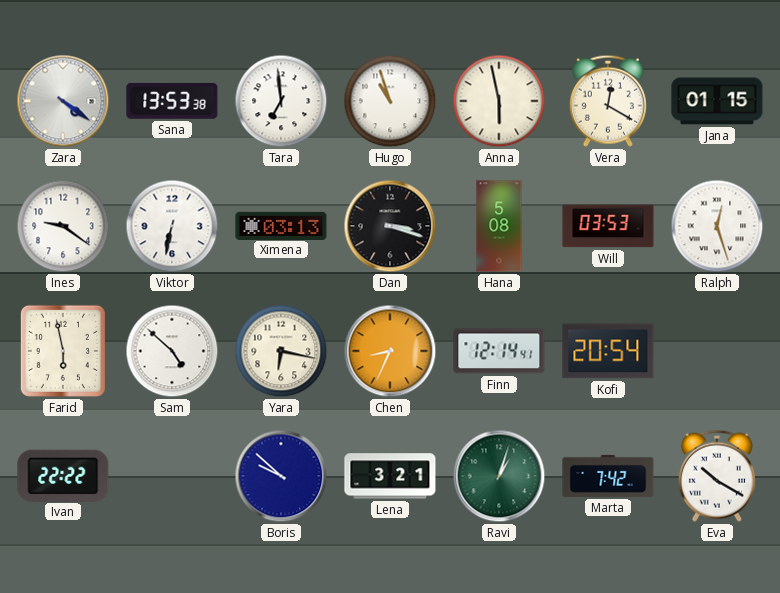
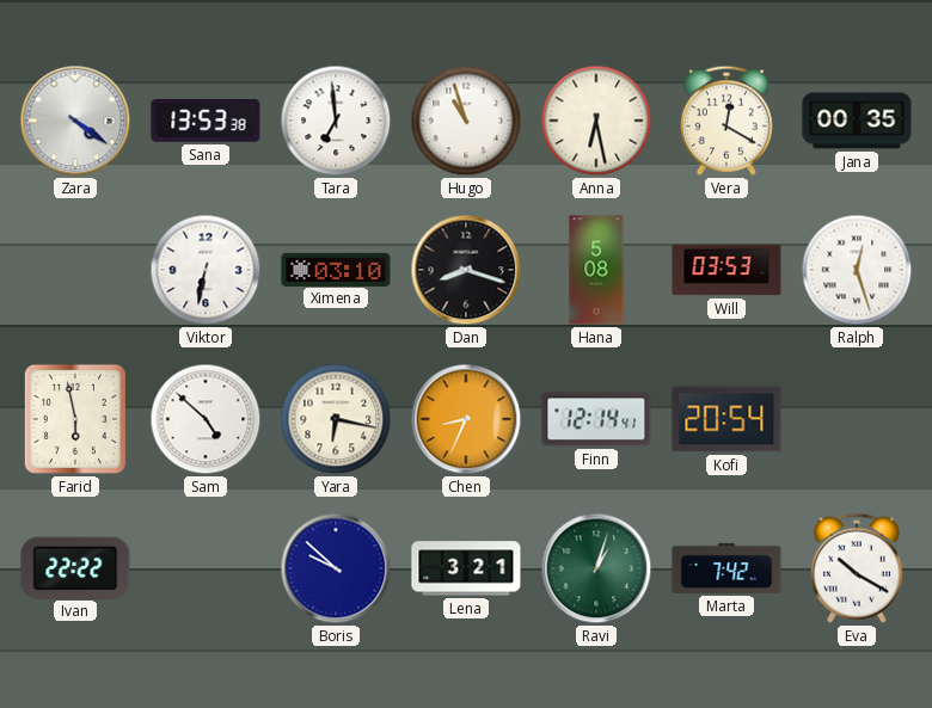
Anna: 5:58 -> 6:28
Jana: 01:15 -> 00:35
Ines: 9:21 -> none
Ximena: 03:13 -> 03:10
Dan: 3:18 -> 8:18
